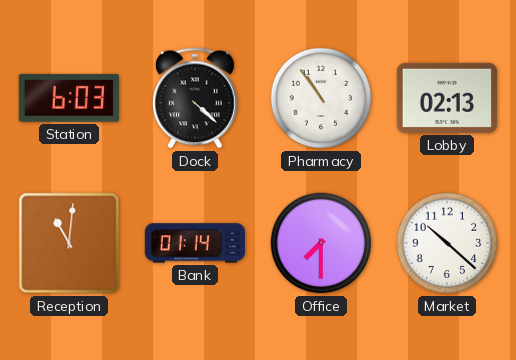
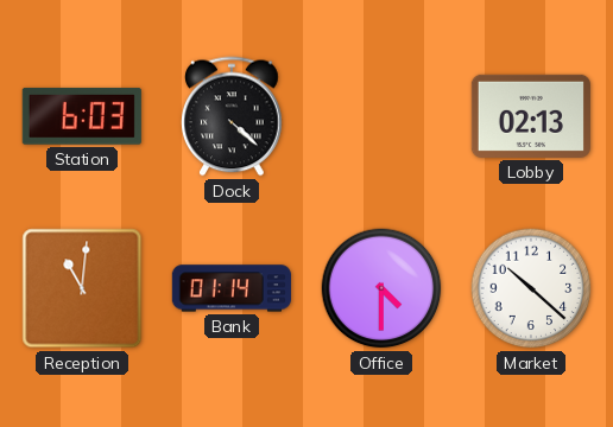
Pharmacy: 10:54 -> none
Office: 7:30 -> 4:30
